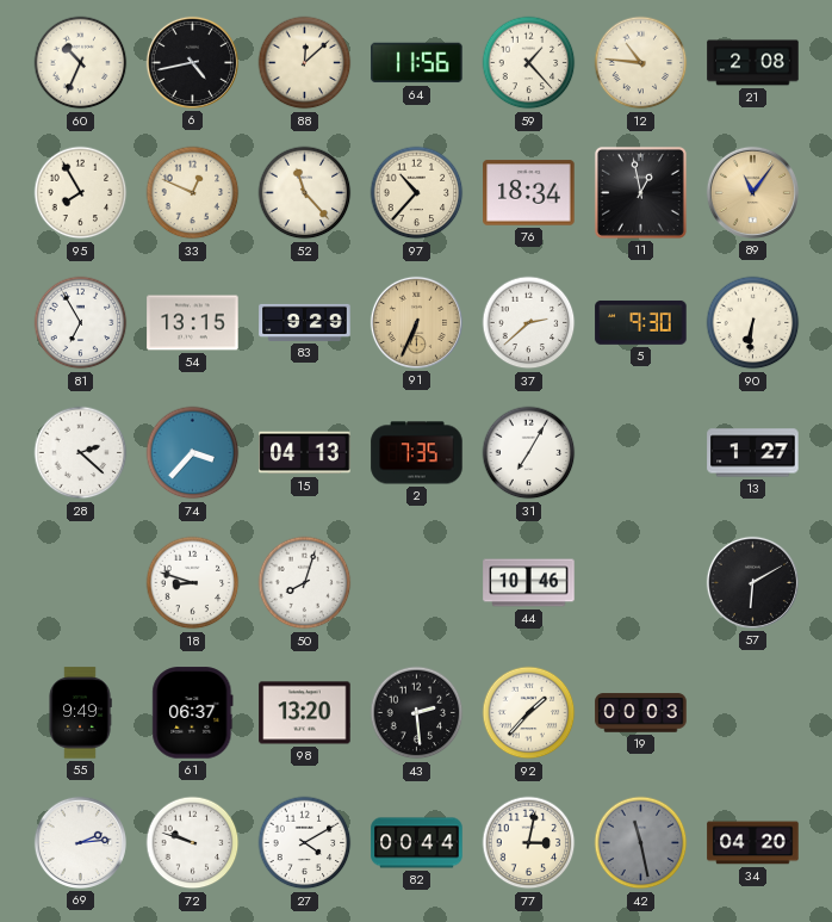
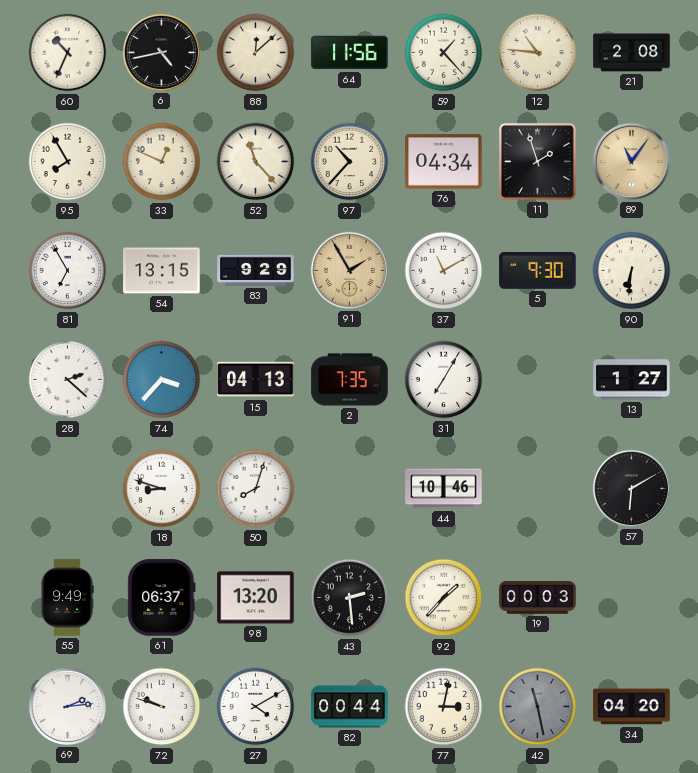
76: 18:34 -> 04:34
11: 12:58 -> 1:57
91: 6:34 -> 1:55
37: 2:38 -> 11:10
